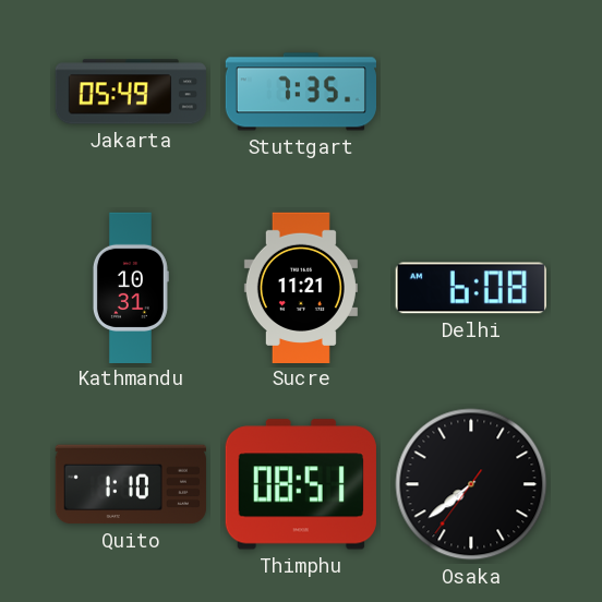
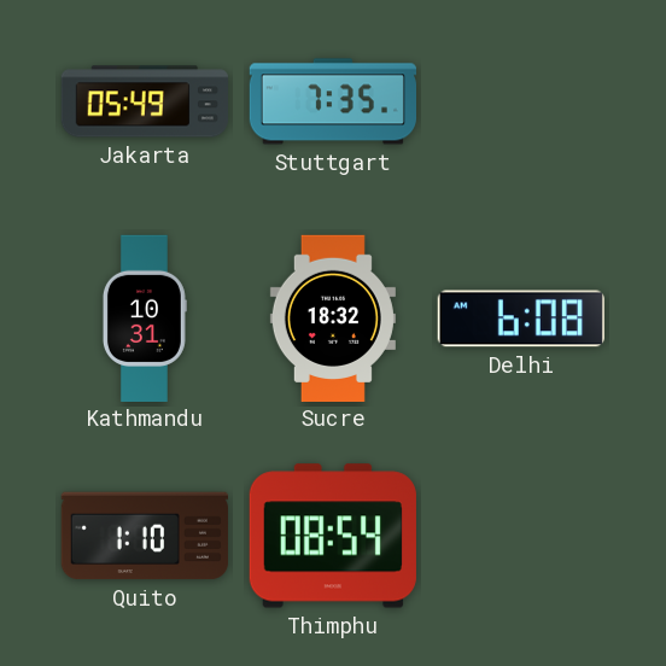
Sucre: 11:21 -> 18:32
Thimphu: 08:51 -> 08:54
Osaka: 7:38 -> none
